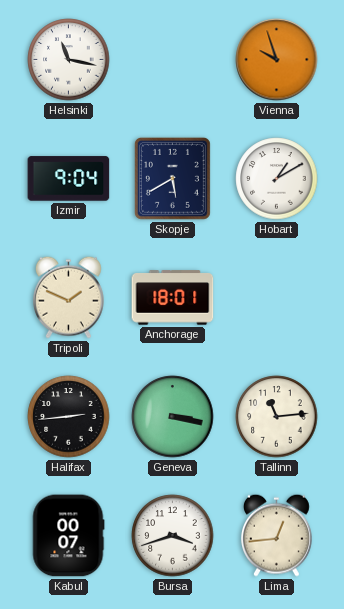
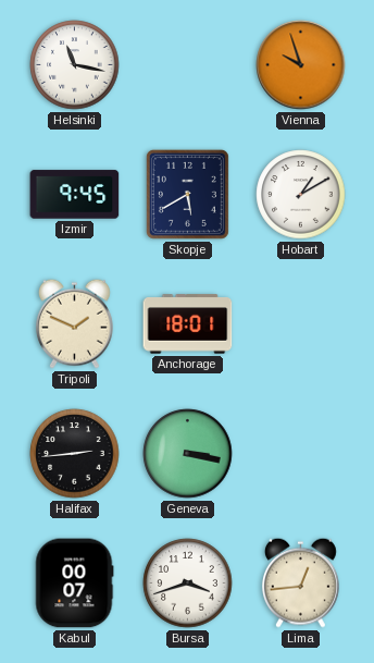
Izmir: 9:04 -> 9:45
Tallinn: 11:14 -> none
